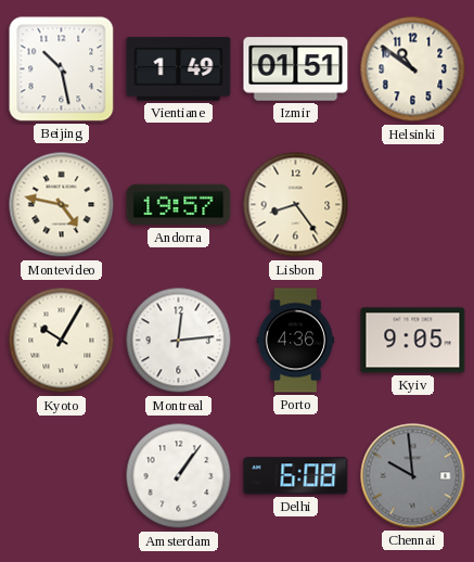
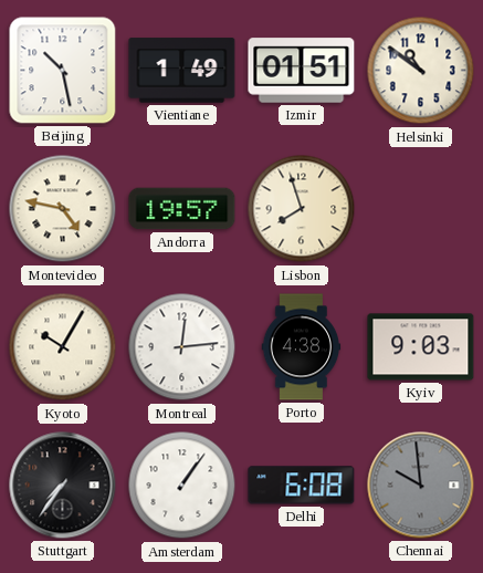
Lisbon: 8:24 -> 7:57
Porto: 4:36 -> 4:38
Kyiv: 9:05 -> 9:03
Stuttgart: none -> 7:36
